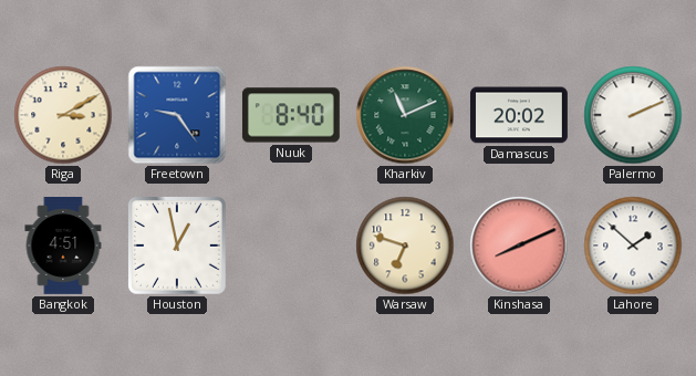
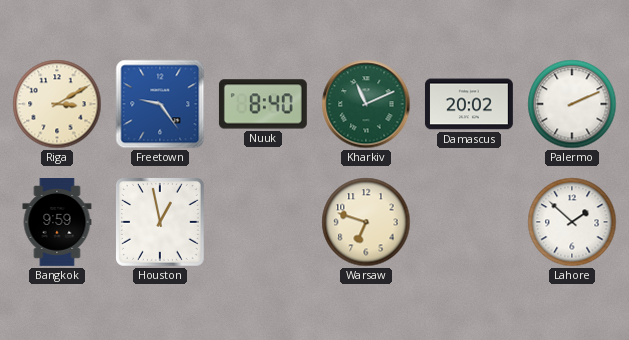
Bangkok: 4:51 -> 9:59
Kinshasa: 8:11 -> none
